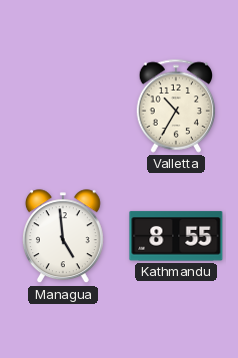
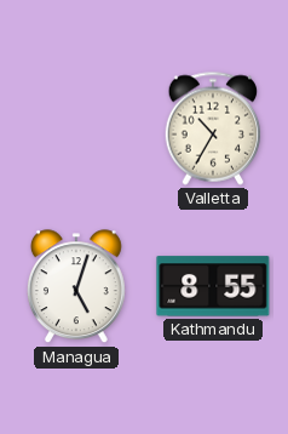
Managua: 4:59 -> 5:03
